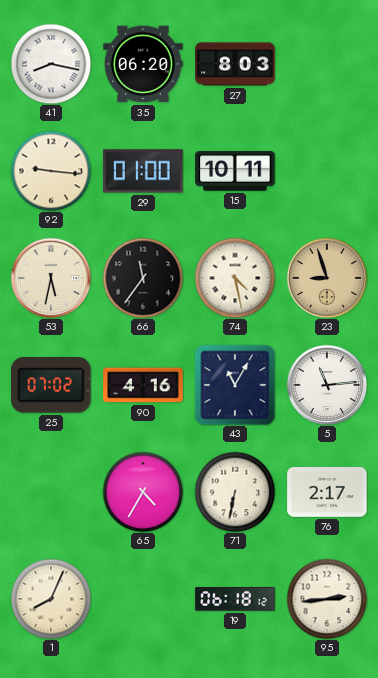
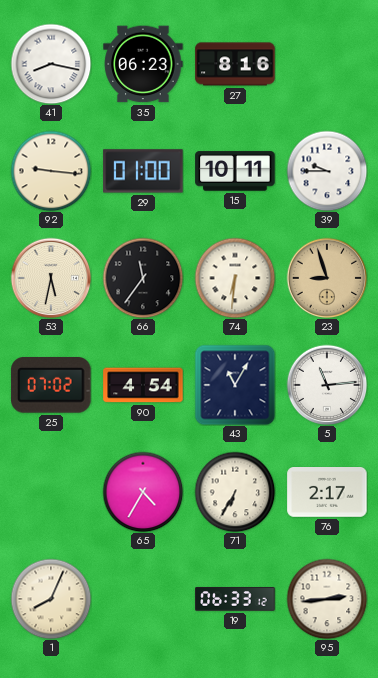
35: 06:20 -> 06:23
27: 8:03 -> 8:16
39: none -> 9:45
74: 4:28 -> 6:31
90: 4:16 -> 4:54
71: 6:32 -> 6:35
19: 06:18 -> 06:33
